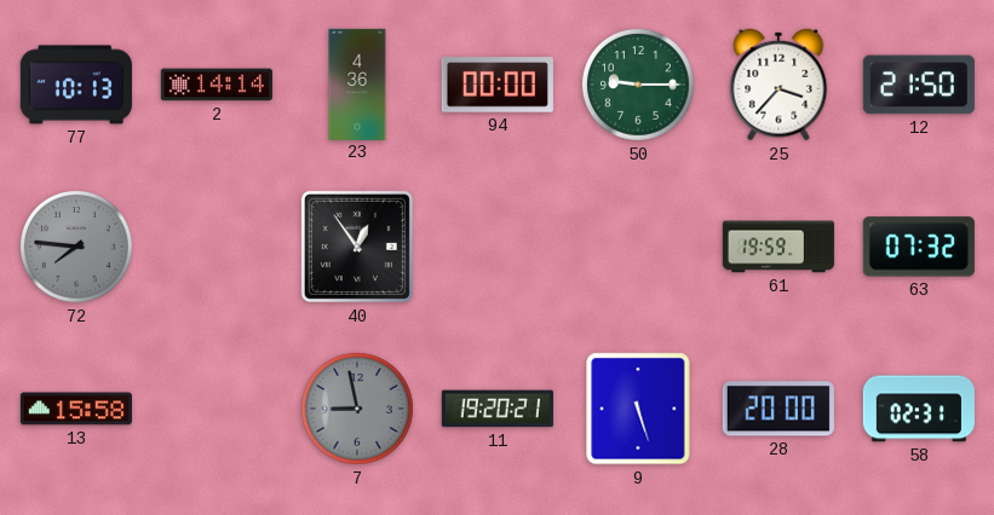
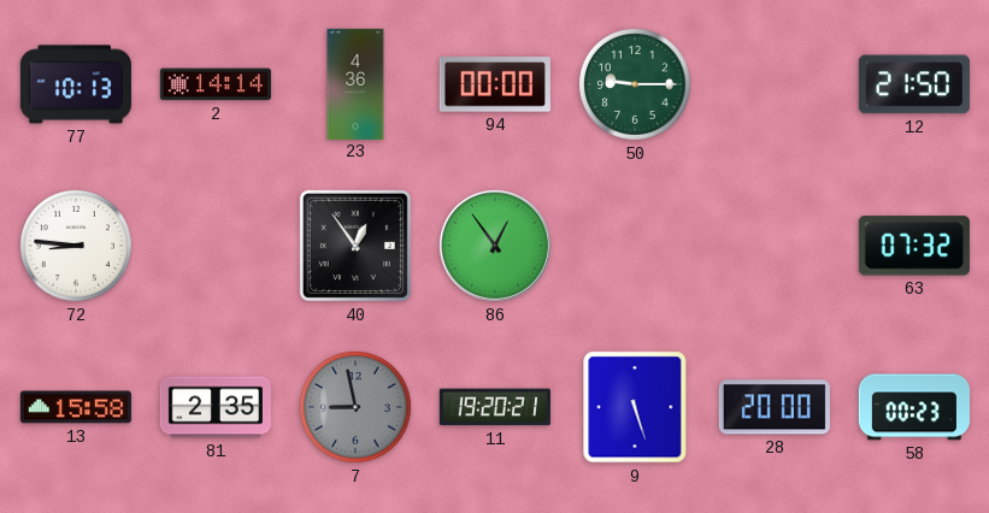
25: 3:37 -> none
72: 7:46 -> 8:46
72 dial: grey -> white
86: none -> 12:54
61: 19:59 -> none
81: none -> 2:35
58: 02:31 -> 00:23
